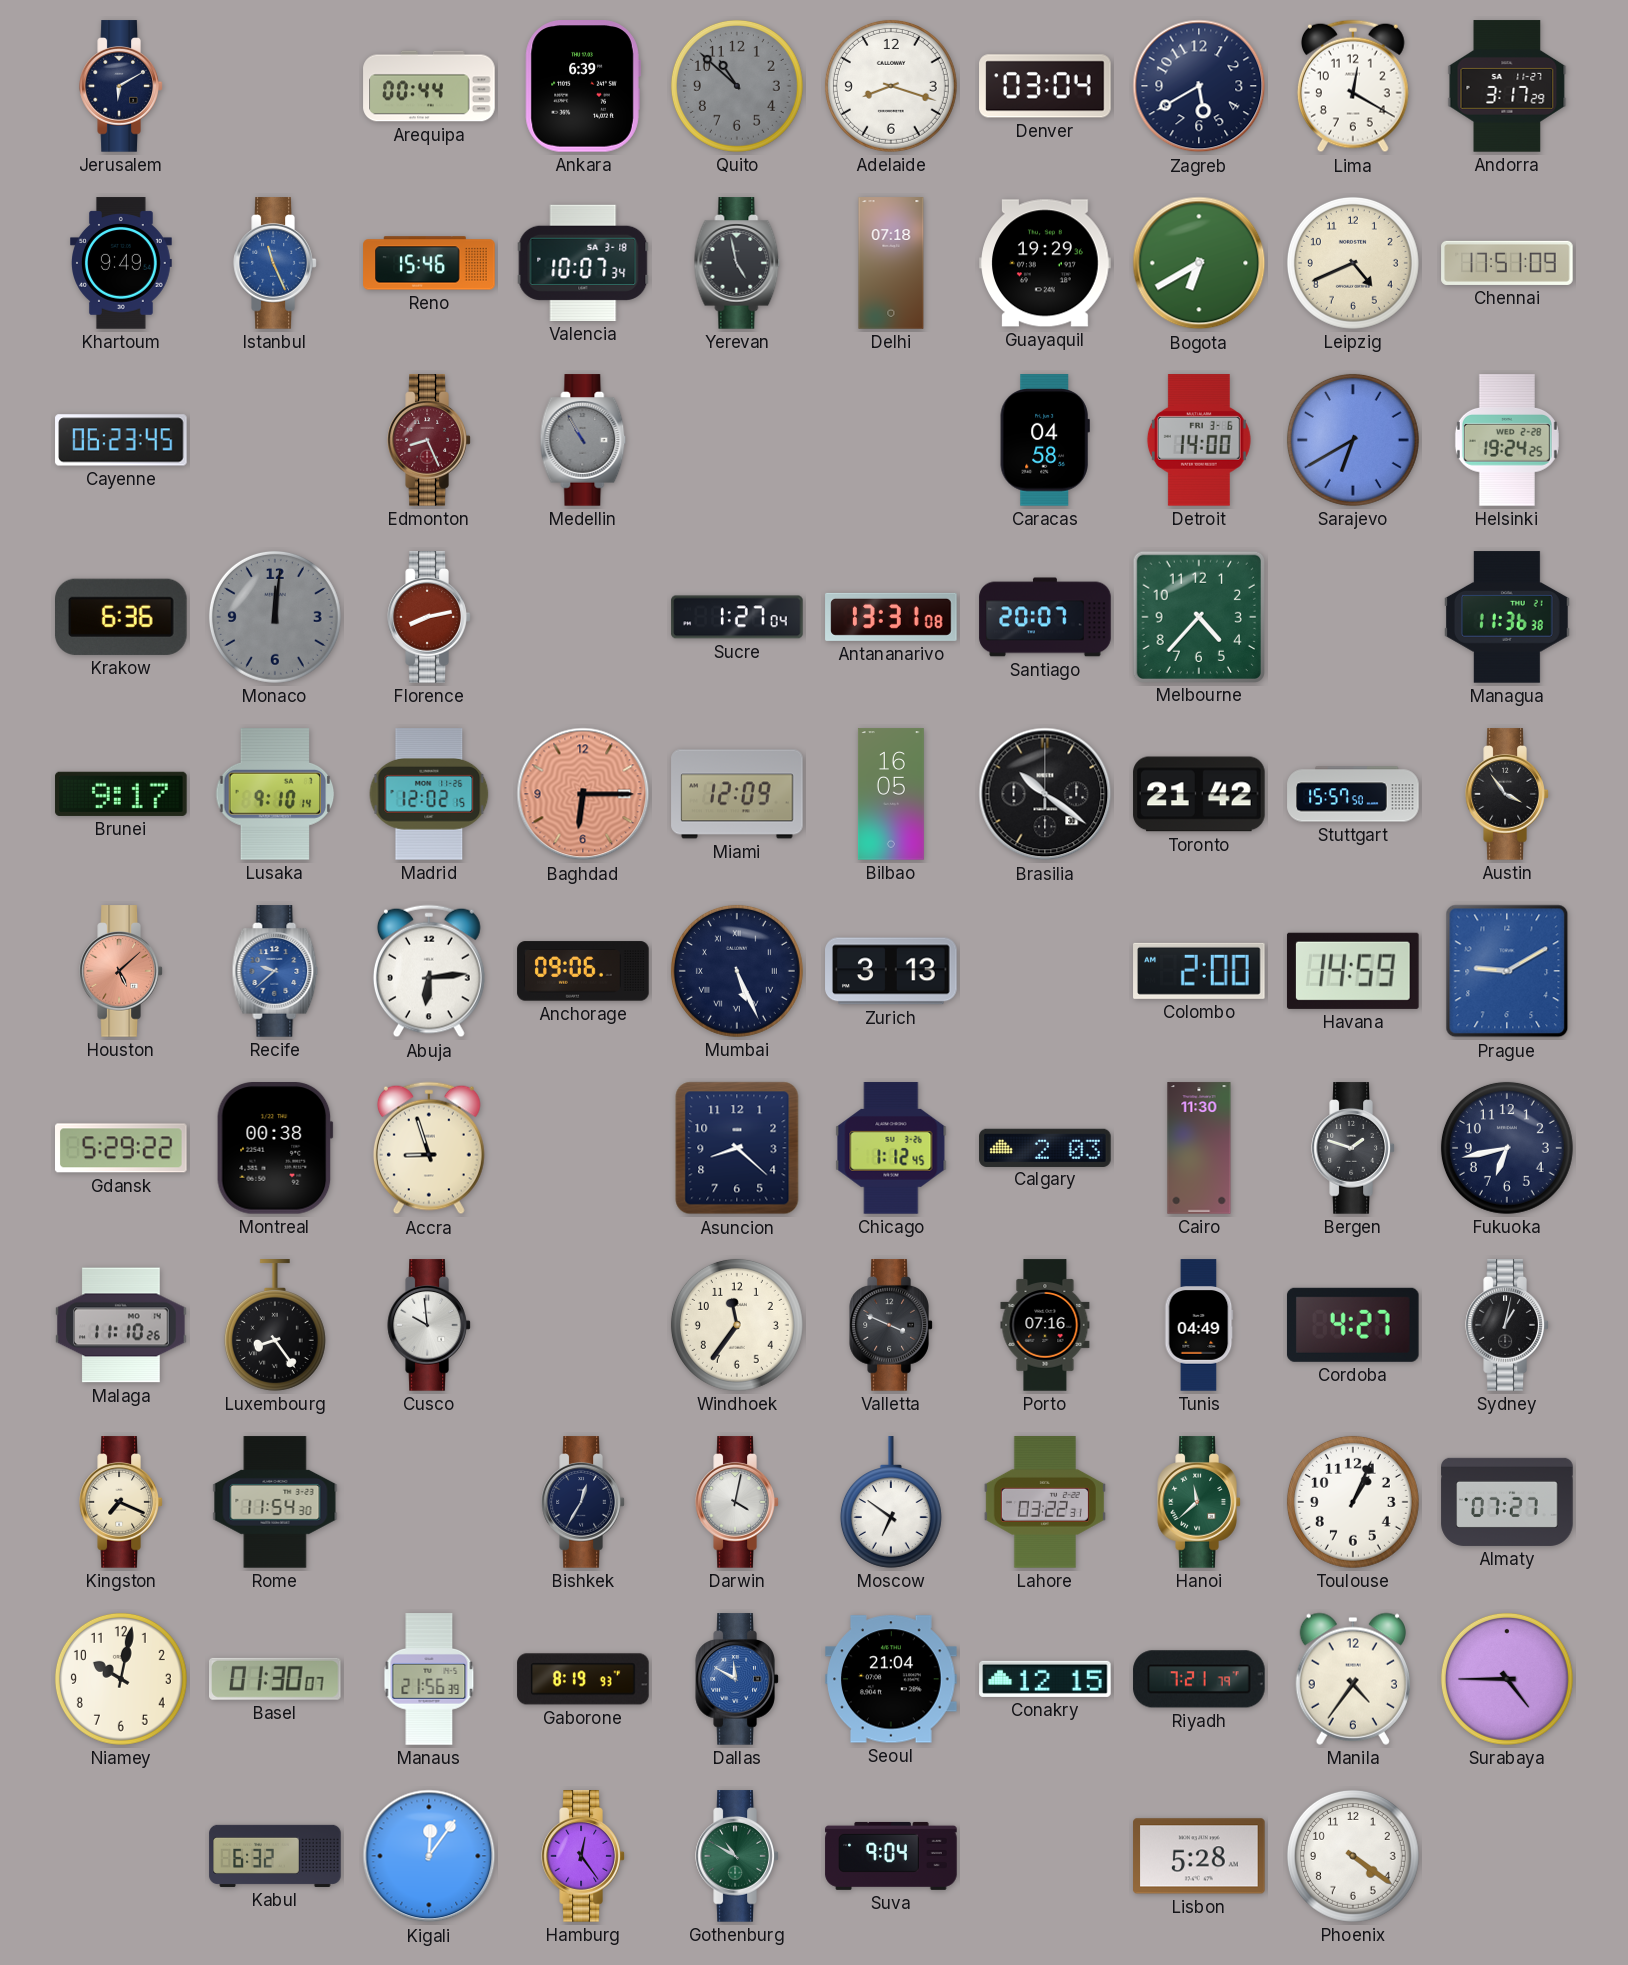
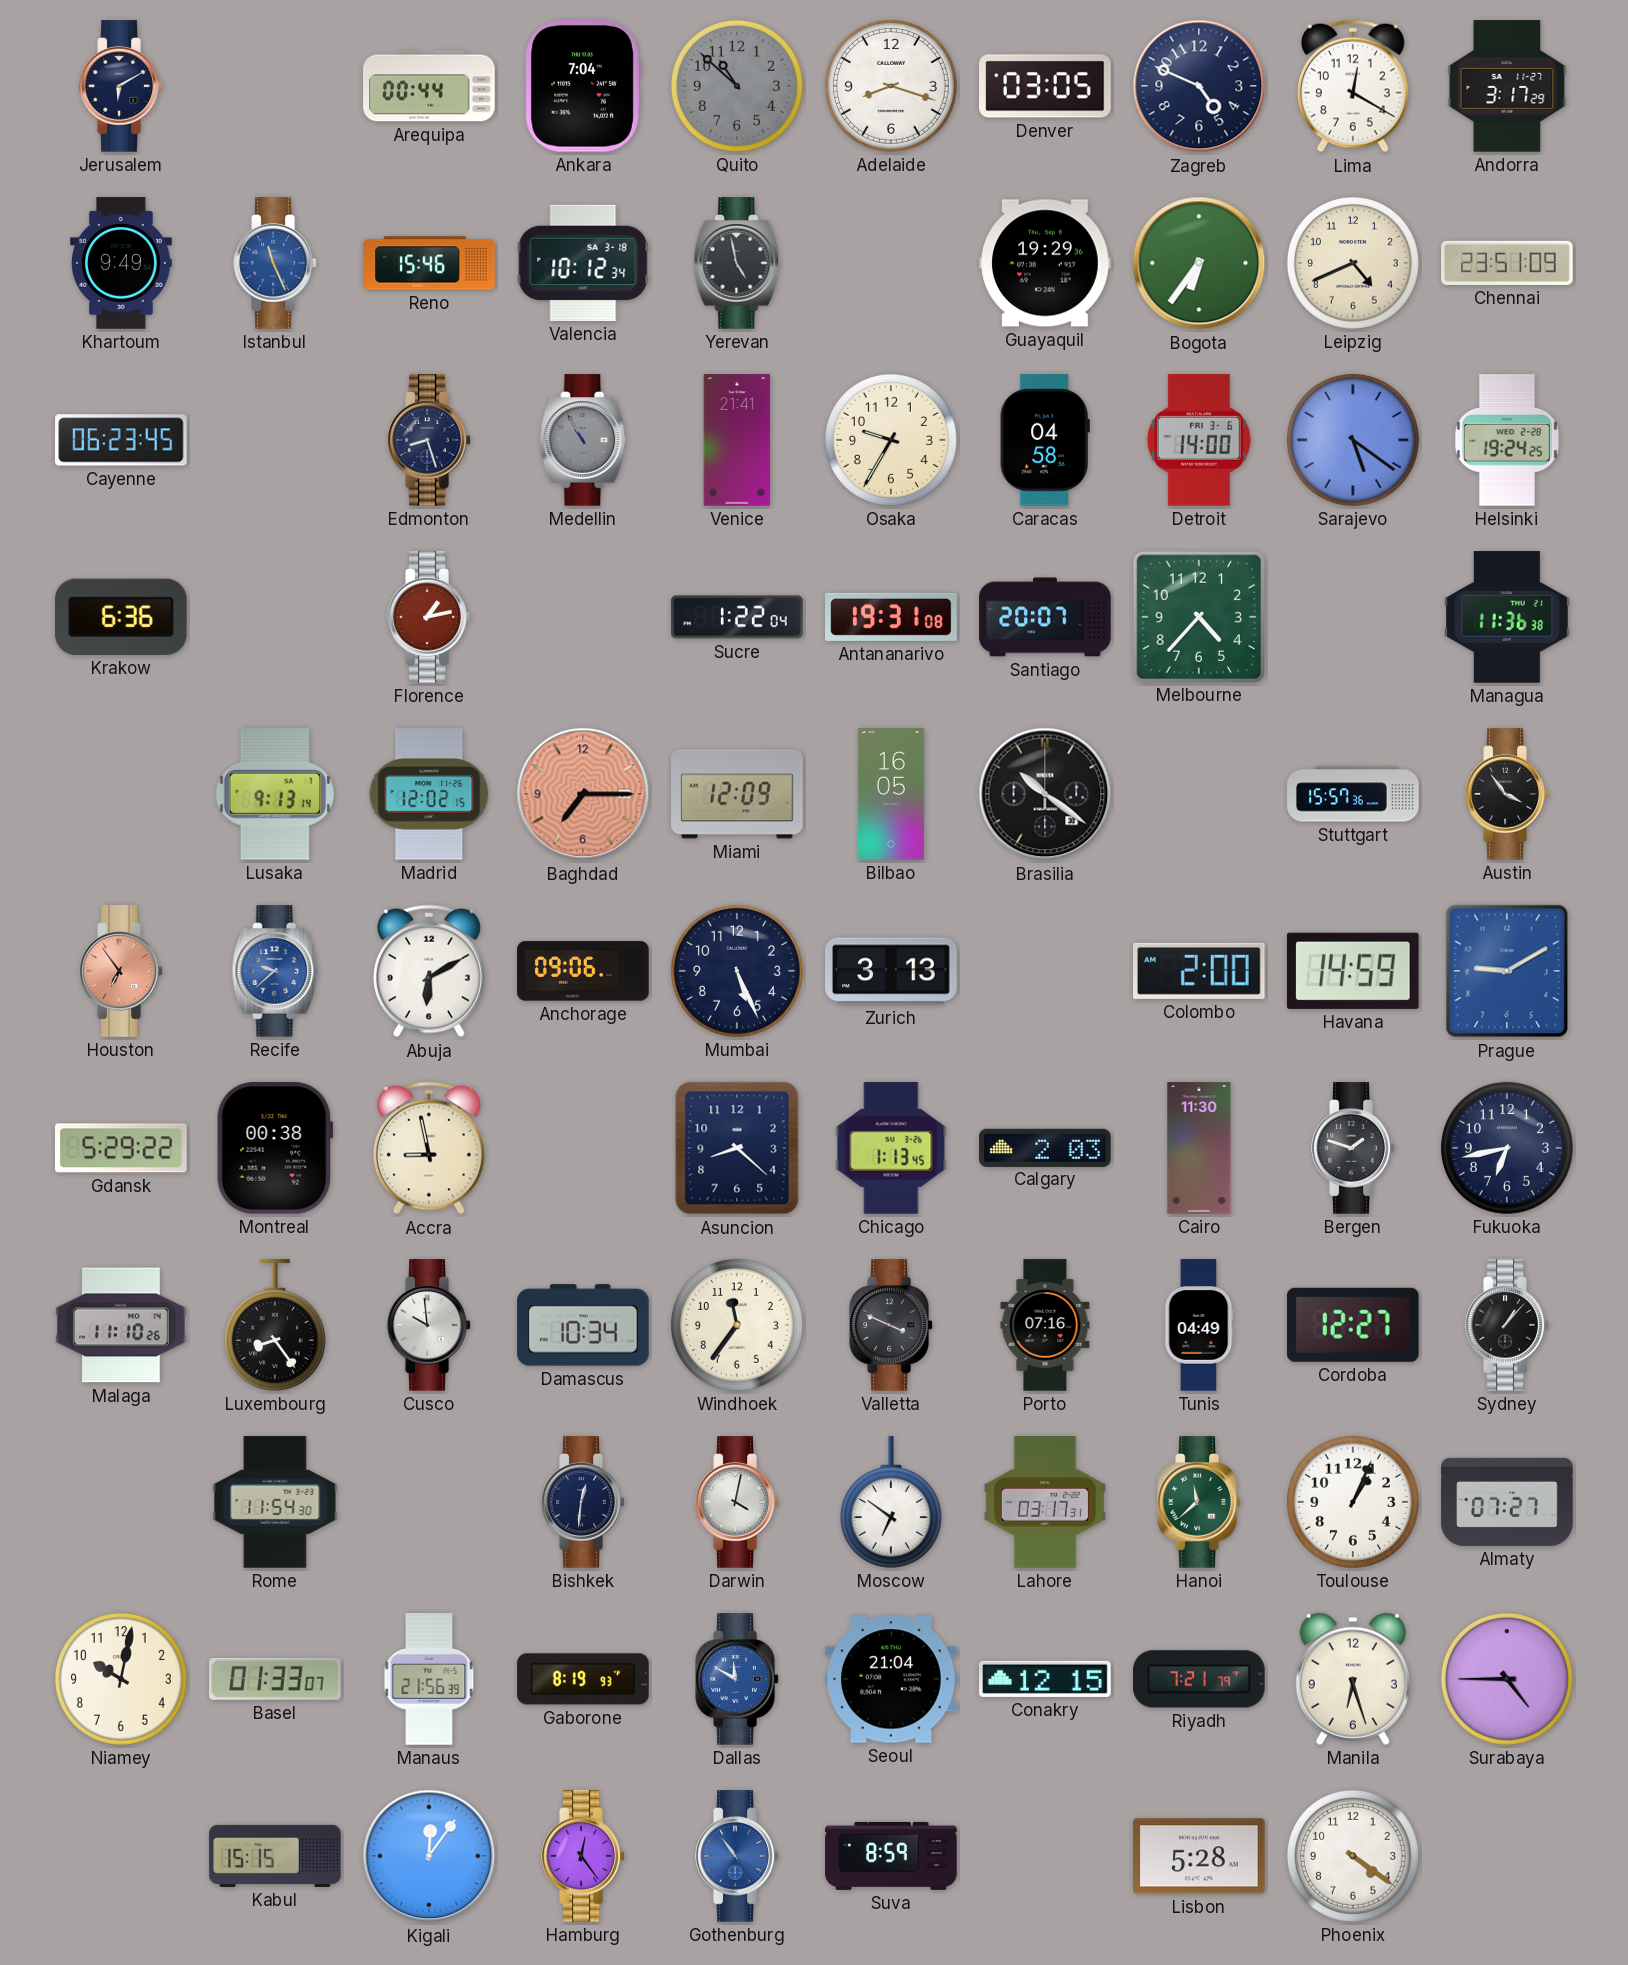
Ankara: 6:39 -> 7:04
Denver: 03:04 -> 03:05
Zagreb: 5:40 -> 4:49
Valencia: 10:07 -> 10:12
Delhi: 07:18 -> none
Bogota: 6:40 -> 6:36
Chennai: 17:51 -> 23:51
Edmonton: 8:26 -> 8:27
Edmonton dial: burgundy -> navy
Venice: none -> 21:41
Osaka: none -> 9:35
Sarajevo: 6:40 -> 5:21
Monaco: 12:01 -> none
Florence: 8:13 -> 1:13
Sucre: 1:27 -> 1:22
Antananarivo: 13:31 -> 19:31
Brunei: 9:17 -> none
Lusaka: 9:10 -> 9:13
Baghdad: 6:15 -> 7:15
Toronto: 21:42 -> none
Stuttgart: 15:57:50 -> 15:57:36
Houston: 5:08 -> 6:54
Abuja: 6:14 -> 6:10
Mumbai numerals: Roman -> Arabic
Accra: 8:57 -> 8:58
Chicago: 1:12 -> 1:13
Damascus: none -> 10:34
Cordoba: 4:27 -> 12:27
Sydney: 1:02 -> 1:07
Kingston: 7:19 -> none
Bishkek: 12:35 -> 12:31
Lahore: 03:22 -> 03:17
Basel: 01:30 -> 01:33
Manila: 4:36 -> 6:27
Kabul: 6:32 -> 15:15
Gothenburg: 10:50 -> 10:54
Gothenburg dial: green -> blue
Suva: 9:04 -> 8:59
